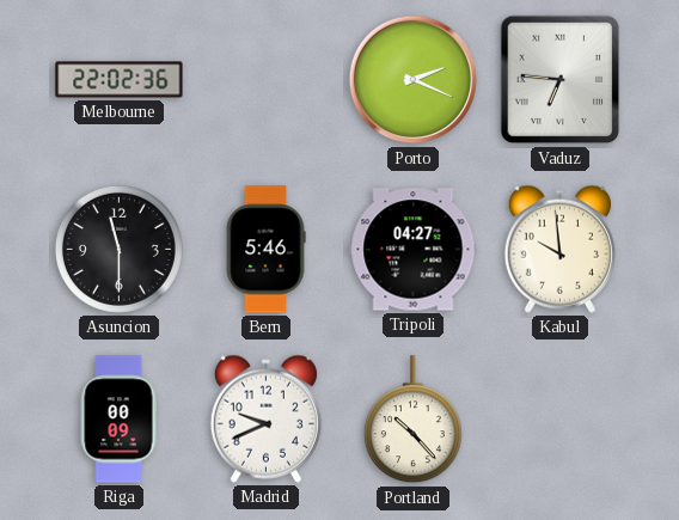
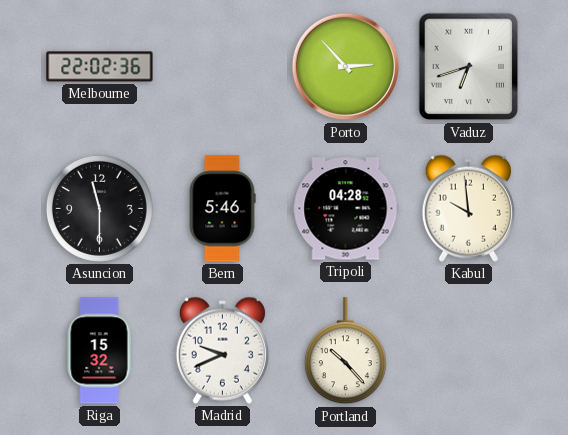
Porto: 2:19 -> 2:53
Vaduz: 6:46 -> 6:42
Tripoli: 04:27 -> 04:28
Riga: 00:09 -> 15:32
